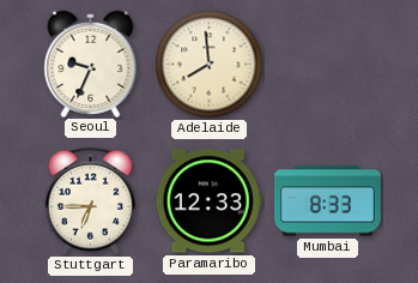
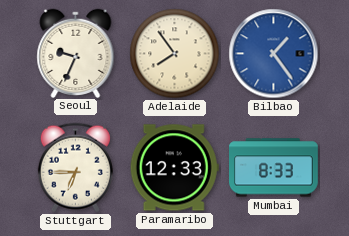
Adelaide: 7:59 -> 7:54
Bilbao: none -> 1:24
